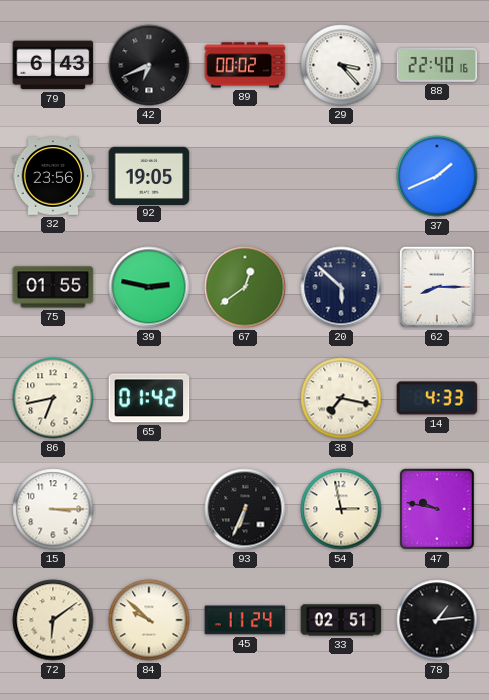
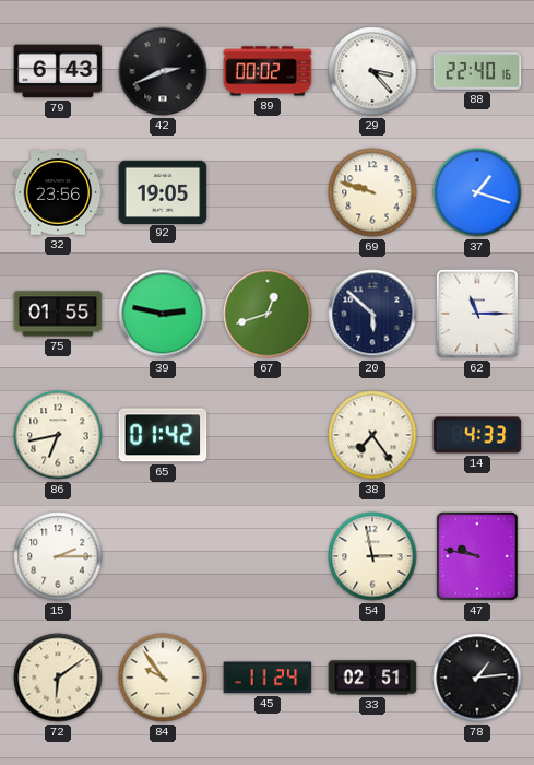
42: 6:41 -> 2:41
69: none -> 9:48
37: 1:41 -> 1:18
67: 12:39 -> 12:42
62: 8:15 -> 11:15
38: 7:17 -> 7:24
15: 3:15 -> 2:15
93: 6:34 -> none
84: 9:52 -> 9:54
